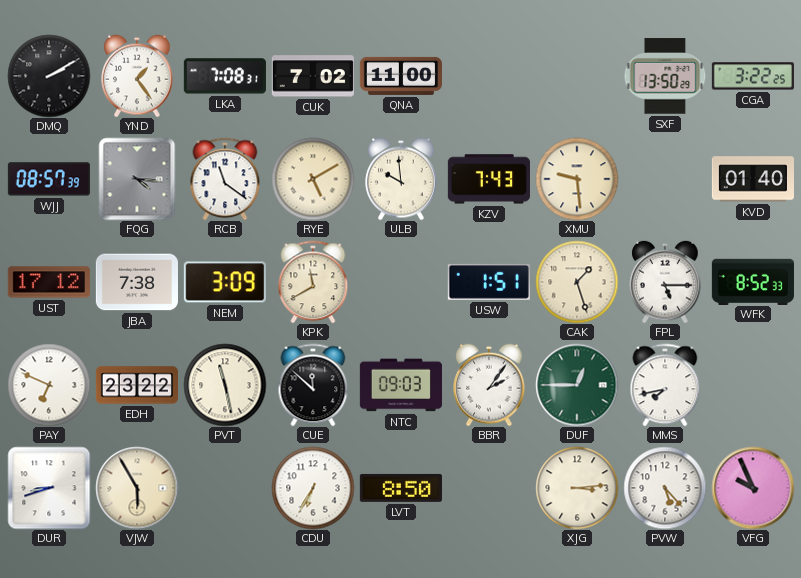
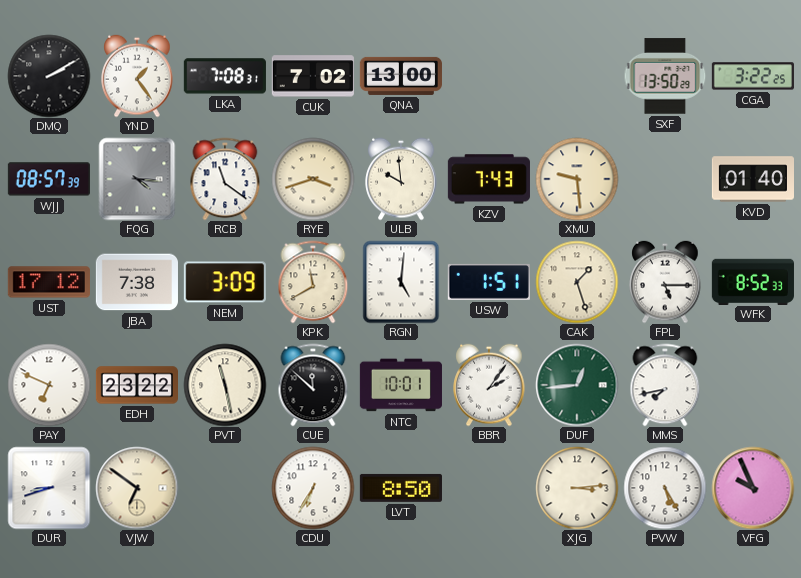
QNA: 11:00 -> 13:00
RYE: 5:10 -> 3:42
RGN: none -> 5:01
NTC: 09:03 -> 10:01
DUF: 12:45 -> 12:44
VJW: 5:55 -> 6:51
PVW: 5:23 -> 5:25
